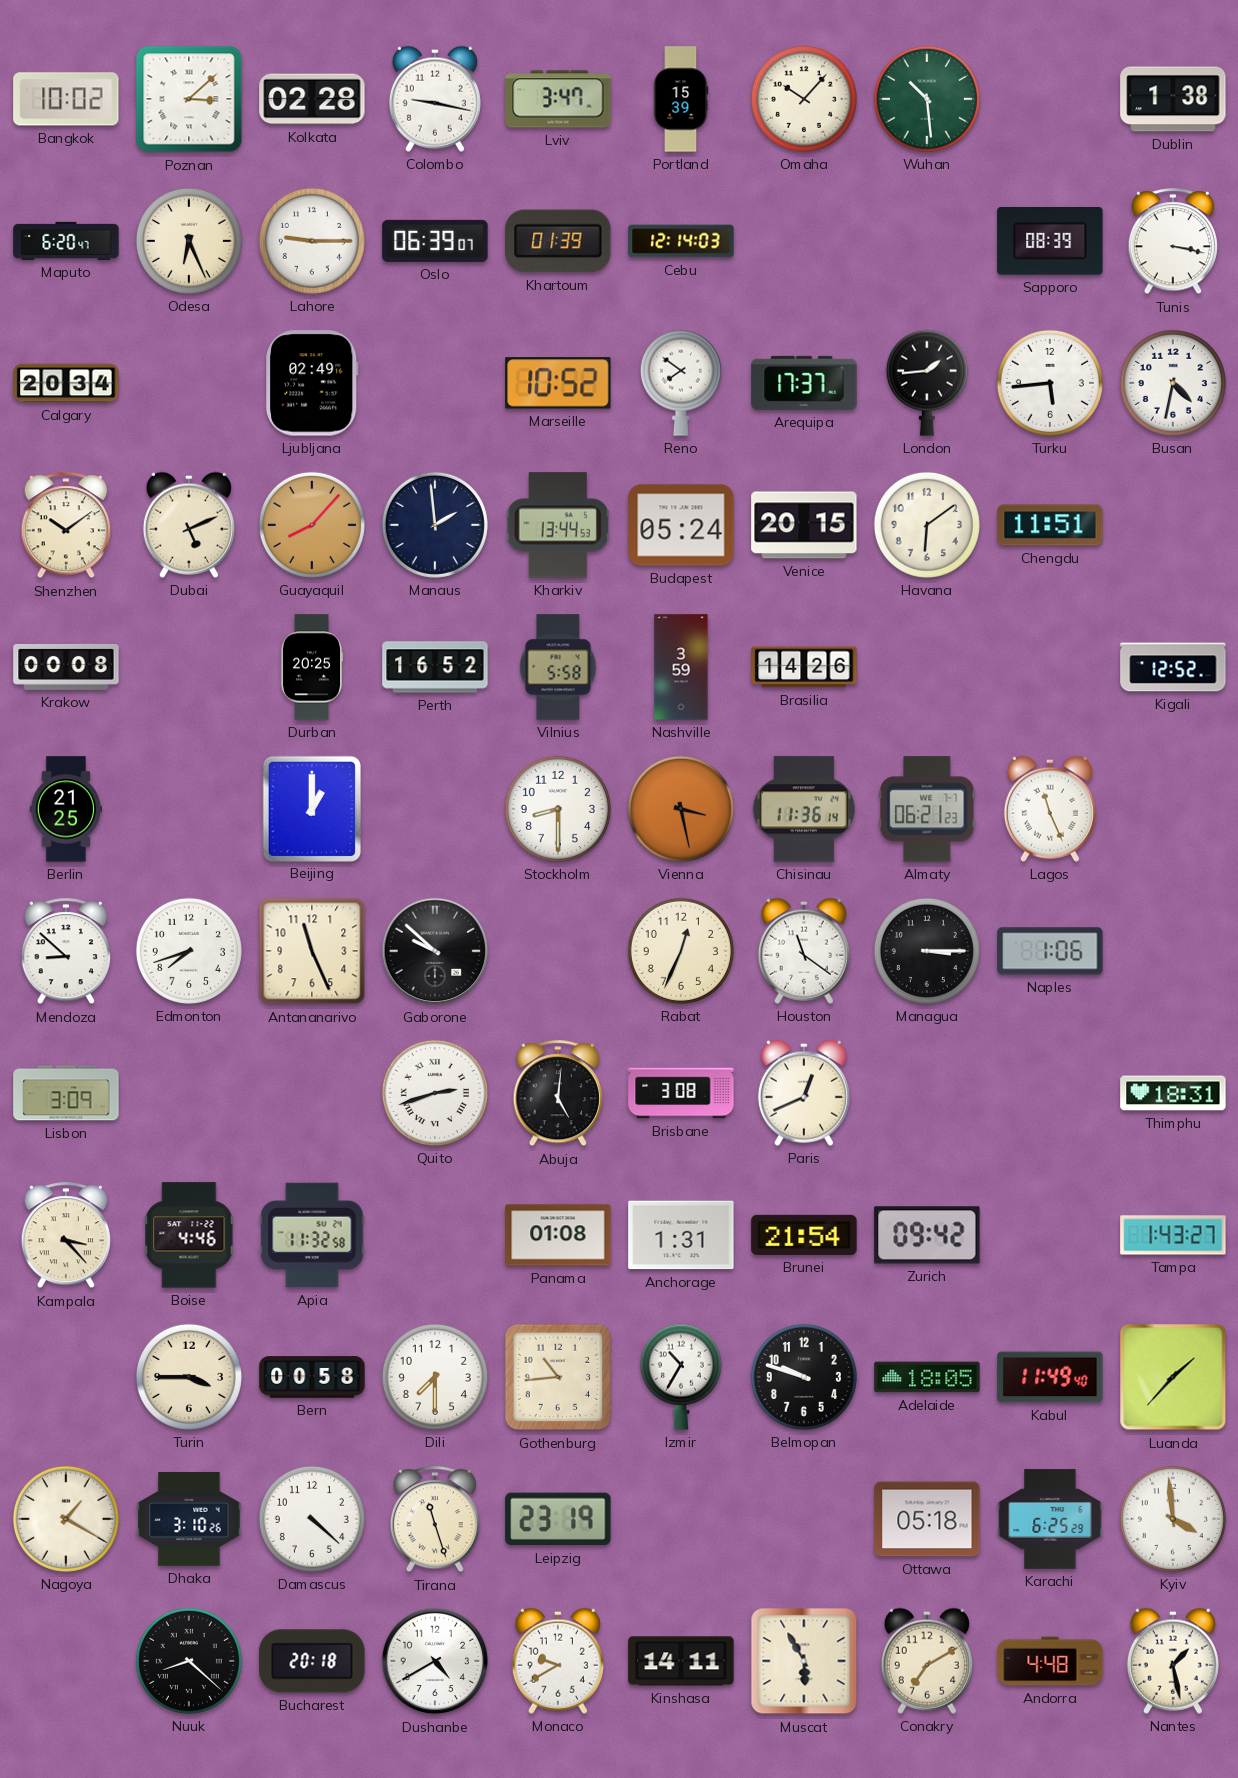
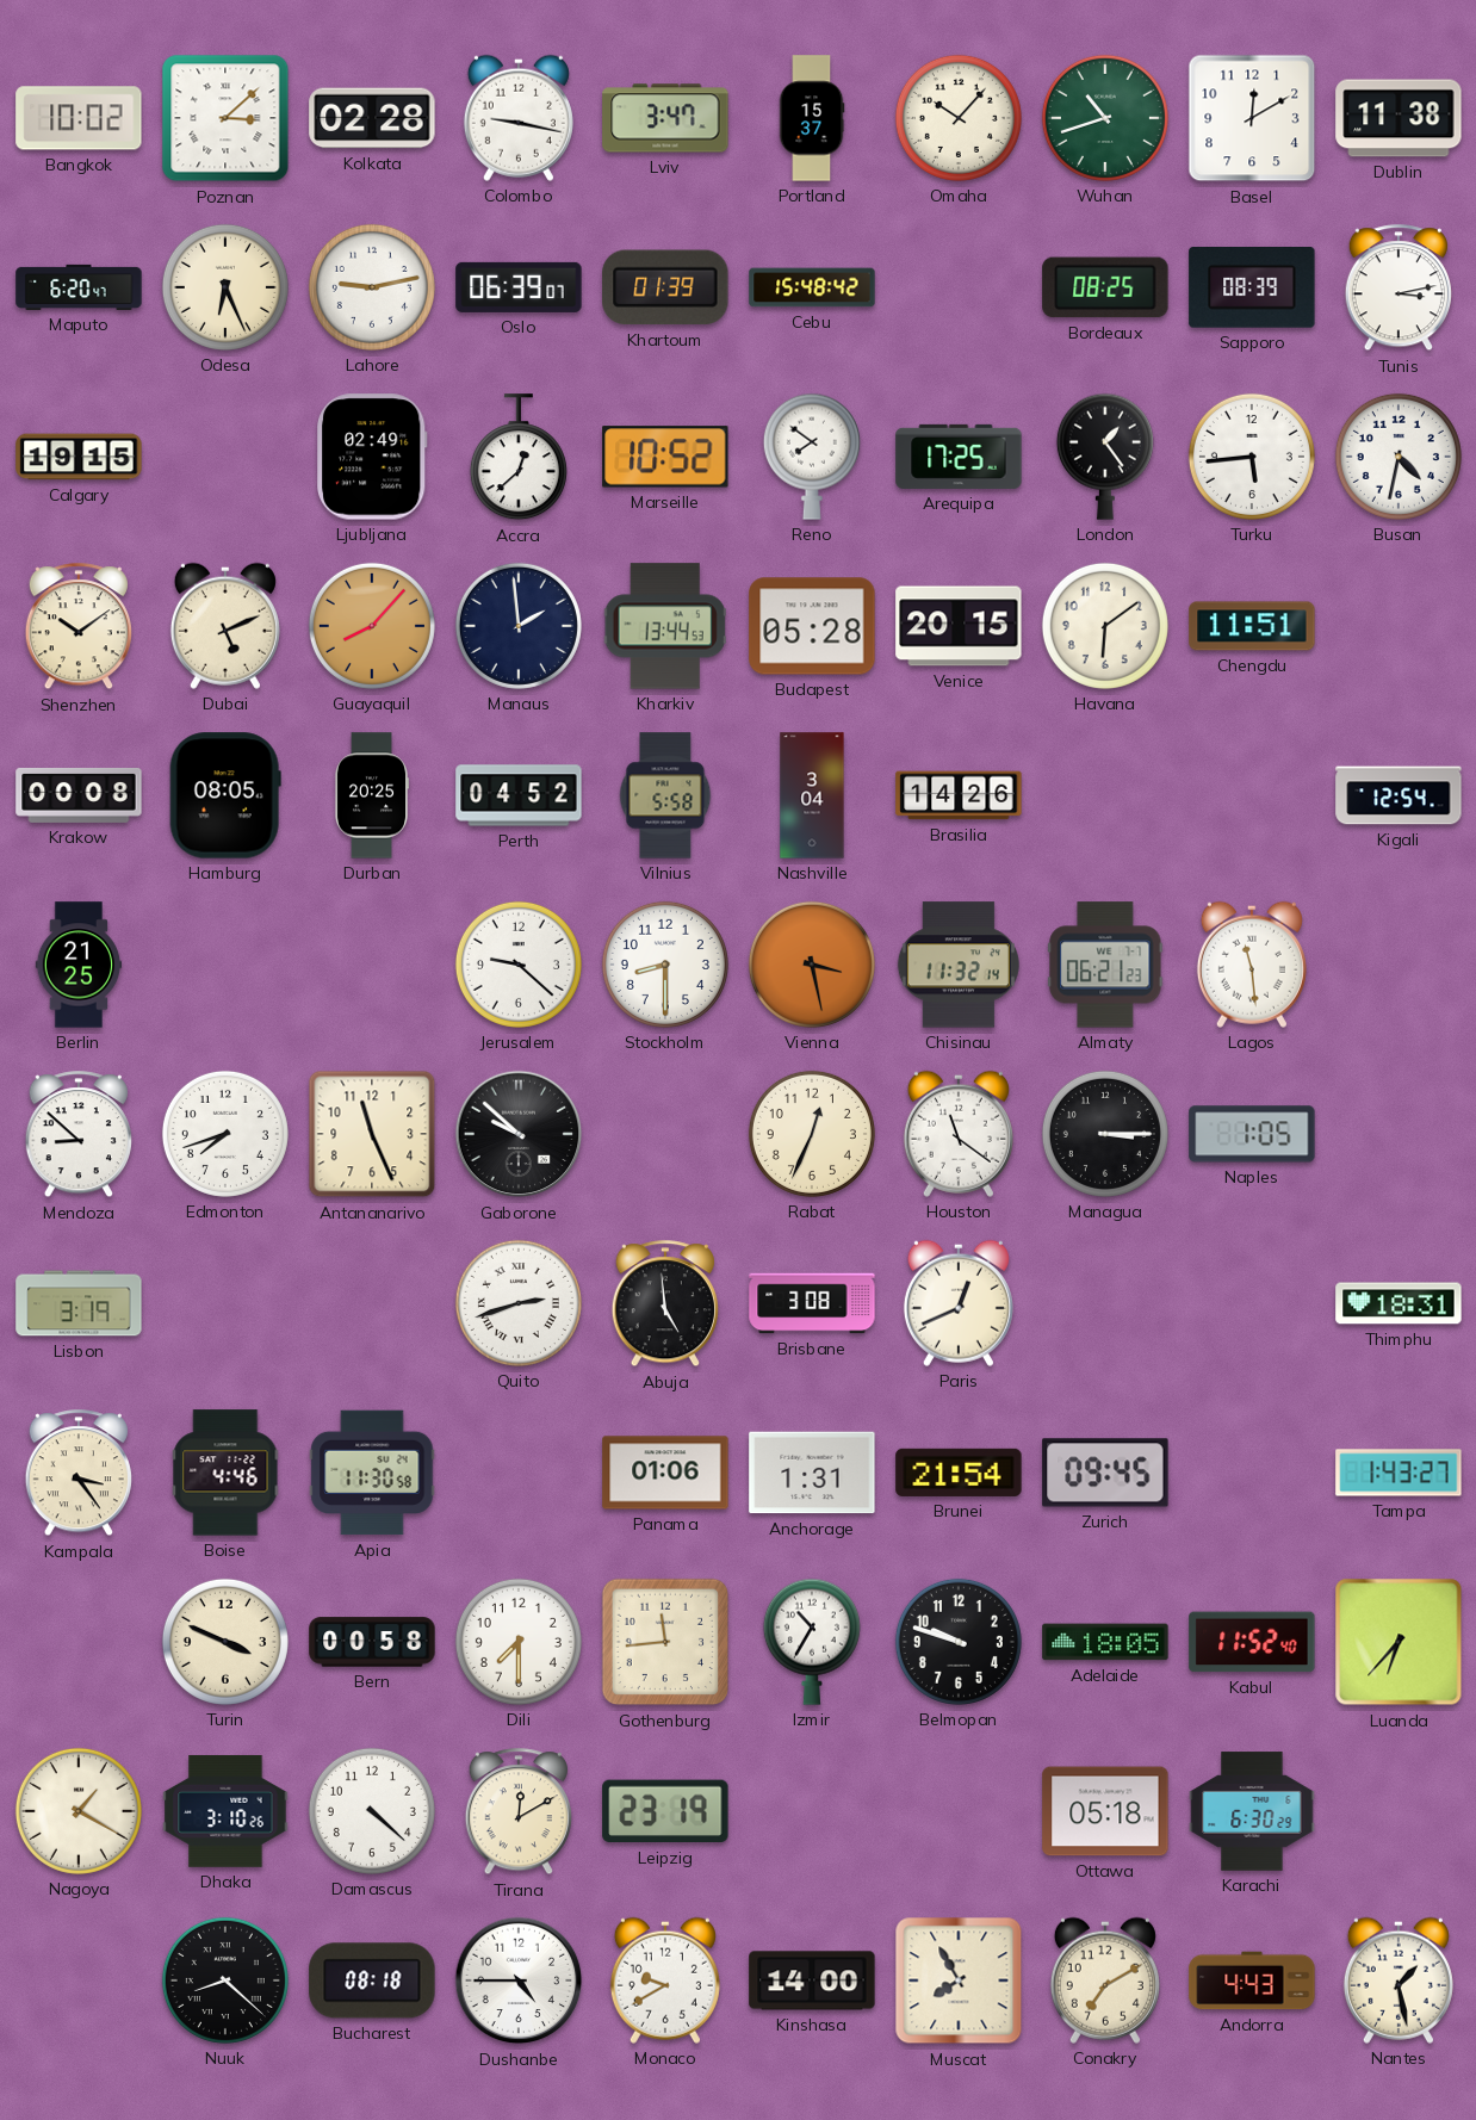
Portland: 15:39 -> 15:37
Wuhan: 10:29 -> 10:42
Basel: none -> 12:10
Dublin: 1:38 -> 11:38
Lahore: 9:15 -> 9:13
Cebu: 12:14 -> 15:48
Bordeaux: none -> 08:25
Tunis: 3:17 -> 3:13
Calgary: 20:34 -> 19:15
Accra: none -> 12:38
Arequipa: 17:37 -> 17:25
London: 1:44 -> 1:24
Budapest: 05:24 -> 05:28
Hamburg: none -> 08:05
Perth: 16:52 -> 04:52
Nashville: 3:59 -> 3:04
Kigali: 12:52 -> 12:54
Beijing: 1:00 -> none
Jerusalem: none -> 9:22
Chisinau: 11:36 -> 11:32
Lagos: 11:26 -> 11:29
Naples: 1:06 -> 1:05
Lisbon: 3:09 -> 3:19
Abuja: 5:01 -> 4:59
Kampala: 3:23 -> 3:24
Apia: 11:32 -> 11:30
Panama: 01:08 -> 01:06
Zurich: 09:42 -> 09:45
Turin: 3:45 -> 3:49
Gothenburg: 10:44 -> 11:44
Kabul: 11:49 -> 11:52
Luanda: 1:37 -> 6:37
Tirana: 11:27 -> 12:10
Karachi: 6:25 -> 6:30
Kyiv: 3:59 -> none
Bucharest: 20:18 -> 08:18
Dushanbe: 4:40 -> 4:45
Kinshasa: 14:11 -> 14:00
Muscat: 5:55 -> 7:55
Andorra: 4:48 -> 4:43
